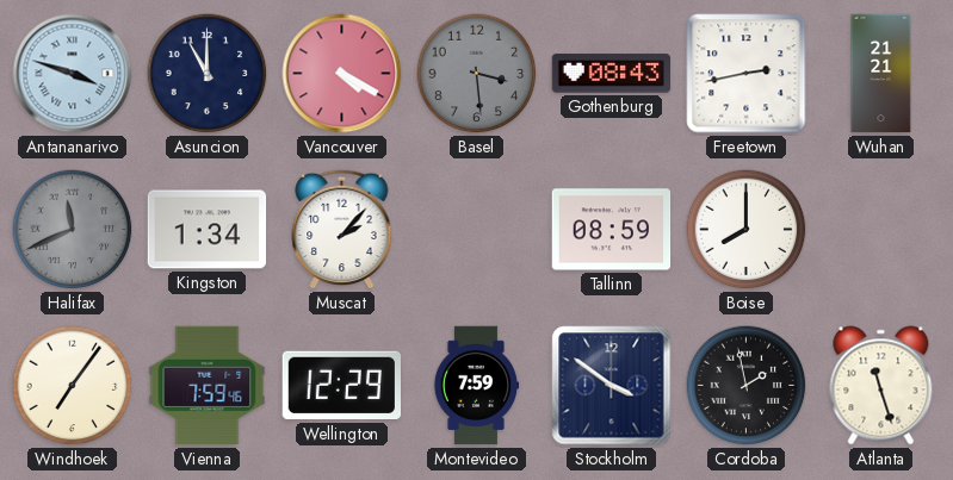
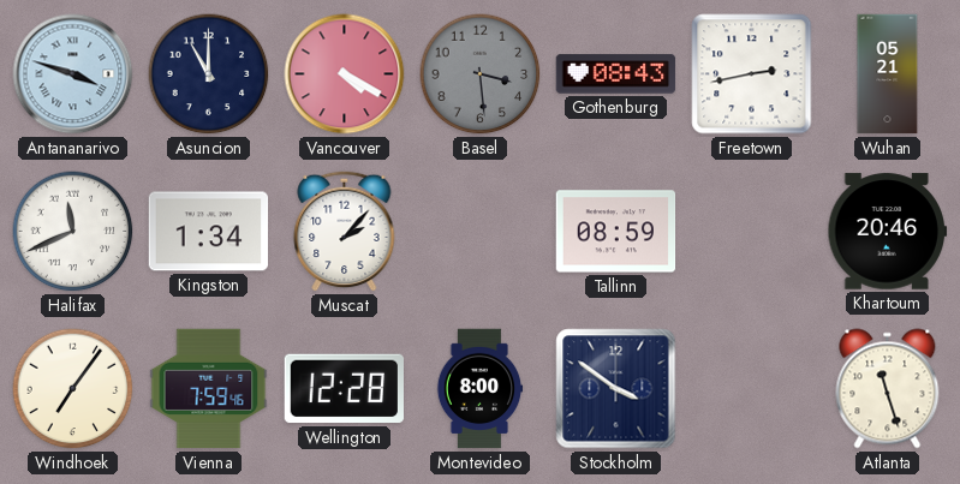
Wuhan: 21:21 -> 05:21
Halifax dial: grey -> white
Boise: 8:00 -> none
Khartoum: none -> 20:46
Wellington: 12:29 -> 12:28
Montevideo: 7:59 -> 8:00
Cordoba: 1:58 -> none
